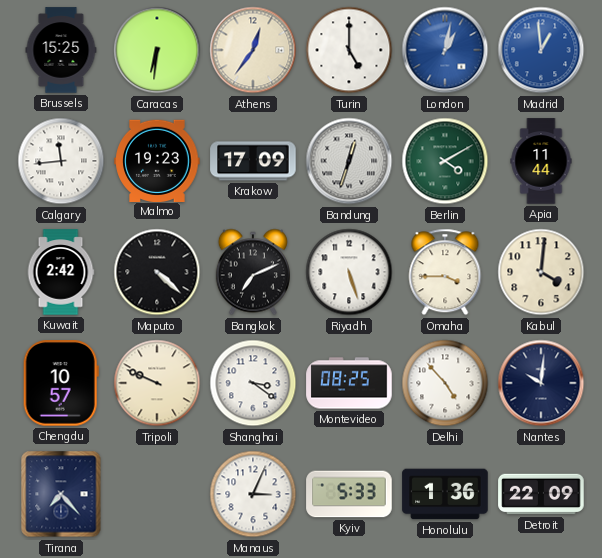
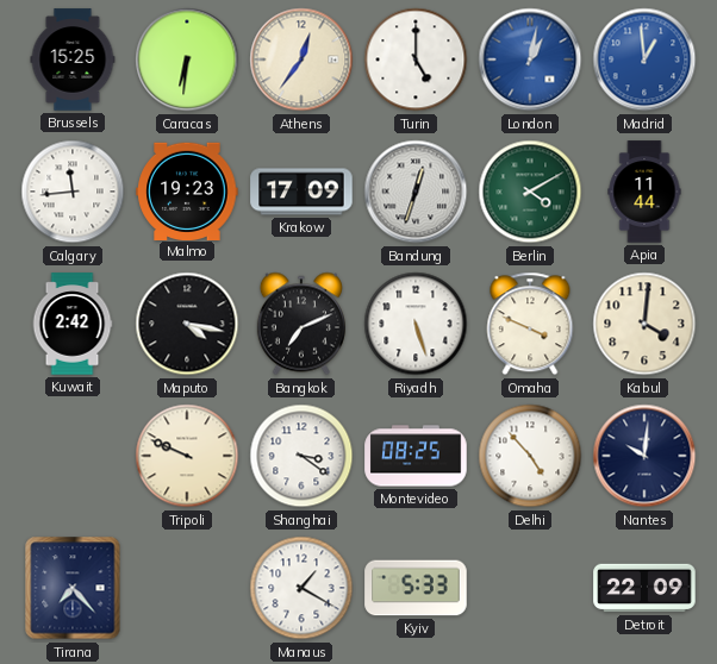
Maputo: 4:22 -> 4:17
Omaha: 3:45 -> 3:49
Chengdu: 10:57 -> none
Manaus: 3:04 -> 1:20
Honolulu: 1:36 -> none
